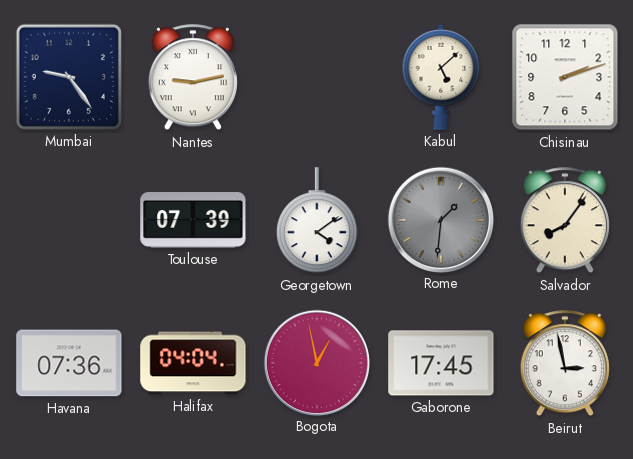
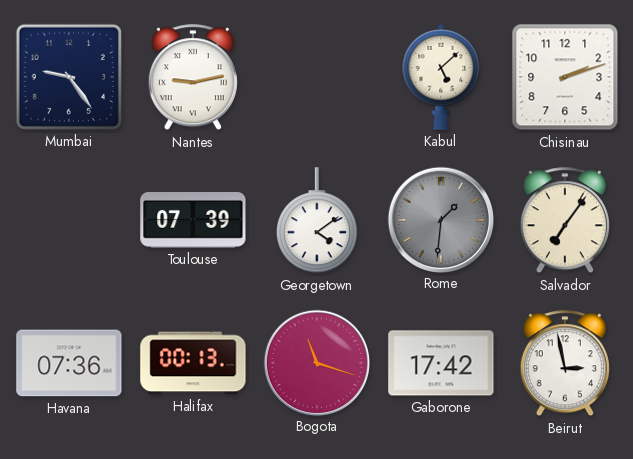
Salvador: 8:06 -> 7:06
Halifax: 04:04 -> 00:13
Bogota: 12:58 -> 11:18
Gaborone: 17:45 -> 17:42
